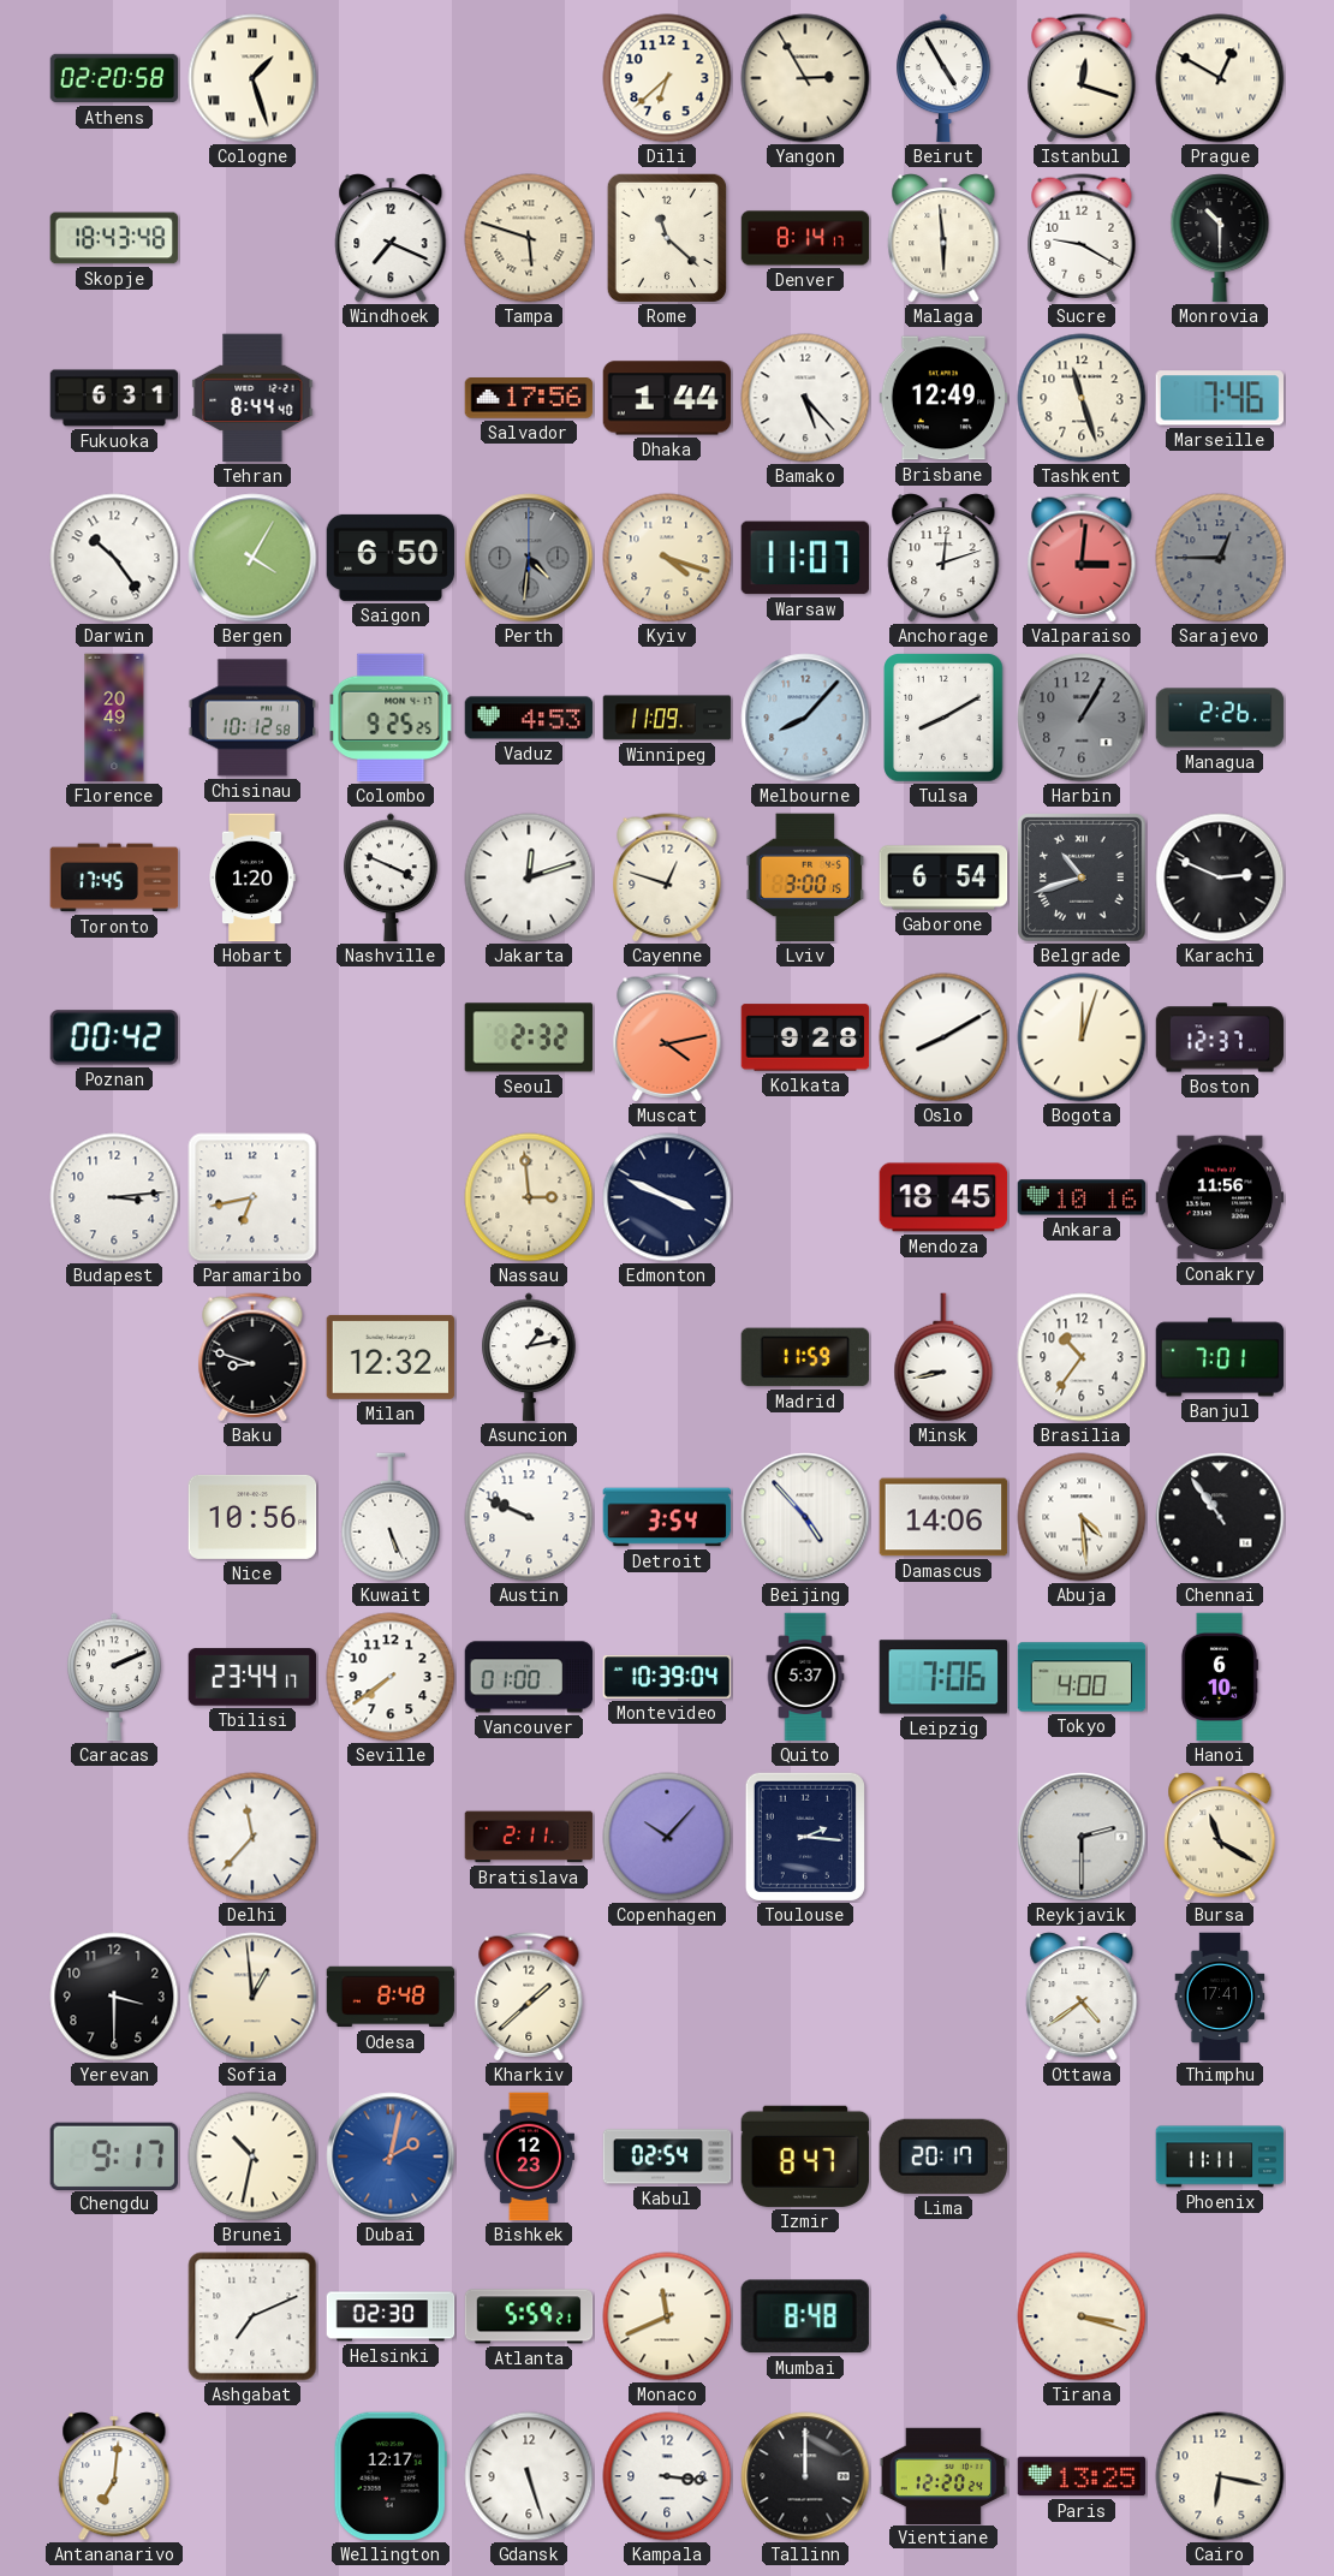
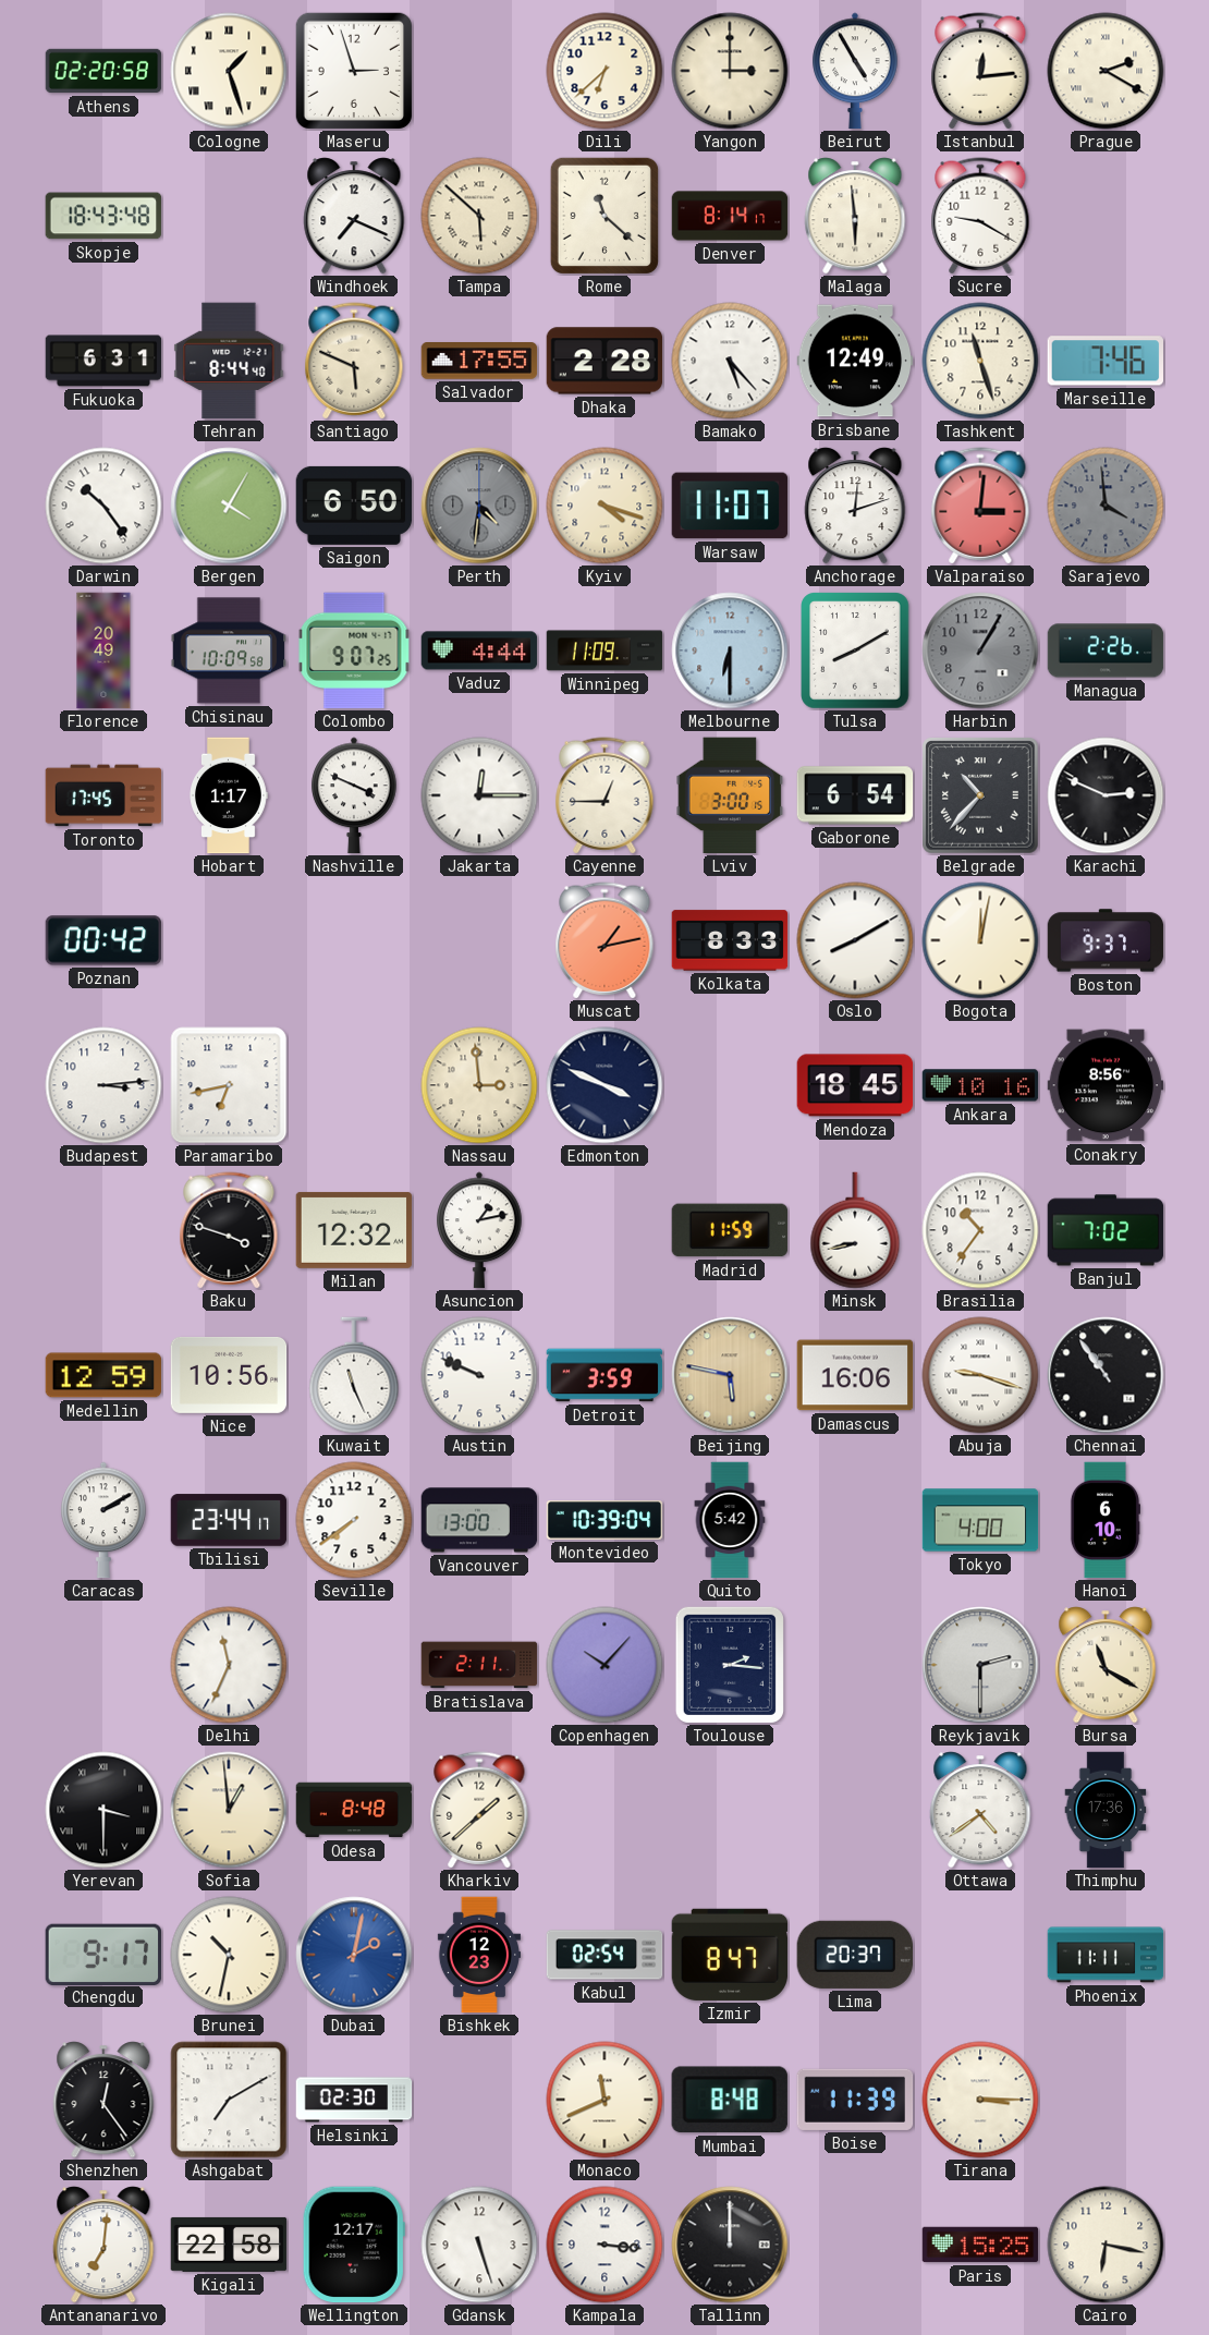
Maseru: none -> 2:57
Yangon: 2:55 -> 3:00
Istanbul: 12:18 -> 12:14
Prague: 12:50 -> 2:20
Tampa: 5:48 -> 5:52
Monrovia: 10:30 -> none
Santiago: none -> 5:49
Salvador: 17:56 -> 17:55
Dhaka: 1:44 -> 2:28
Sarajevo: 12:45 -> 3:59
Chisinau: 10:12 -> 10:09
Colombo: 9:25 -> 9:07
Vaduz: 4:53 -> 4:44
Melbourne: 8:07 -> 6:30
Hobart: 1:20 -> 1:17
Jakarta: 12:12 -> 12:15
Cayenne: 12:48 -> 12:45
Belgrade: 10:42 -> 10:37
Seoul: 2:32 -> none
Muscat: 4:13 -> 1:13
Kolkata: 9:28 -> 8:33
Bogota: 12:03 -> 12:02
Boston: 12:37 -> 9:37
Conakry: 11:56 -> 8:56
Baku: 8:48 -> 3:48
Banjul: 7:01 -> 7:02
Medellin: none -> 12:59
Kuwait: 5:26 -> 11:26
Detroit: 3:54 -> 3:59
Beijing: 4:53 -> 5:47
Beijing dial: white -> champagne
Damascus: 14:06 -> 16:06
Abuja: 4:29 -> 9:18
Caracas: 2:11 -> 2:10
Vancouver: 01:00 -> 13:00
Quito: 5:37 -> 5:42
Leipzig: 7:06 -> none
Delhi: 11:37 -> 11:34
Yerevan numerals: Arabic -> Roman
Thimphu: 17:41 -> 17:36
Lima: 20:17 -> 20:37
Shenzhen: none -> 12:24
Ashgabat: 7:11 -> 7:10
Atlanta: 5:59 -> none
Boise: none -> 11:39
Tirana: 3:18 -> 3:15
Kigali: none -> 22:58
Vientiane: 12:20 -> none
Paris: 13:25 -> 15:25
